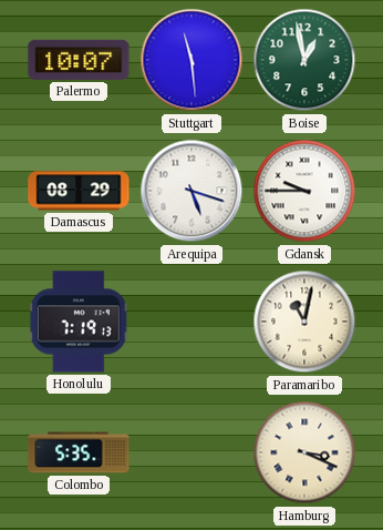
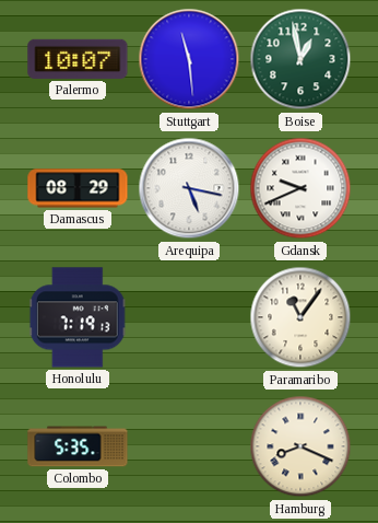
Arequipa: 5:18 -> 5:17
Gdansk: 9:45 -> 9:41
Paramaribo: 11:02 -> 11:06
Hamburg: 3:19 -> 8:19
